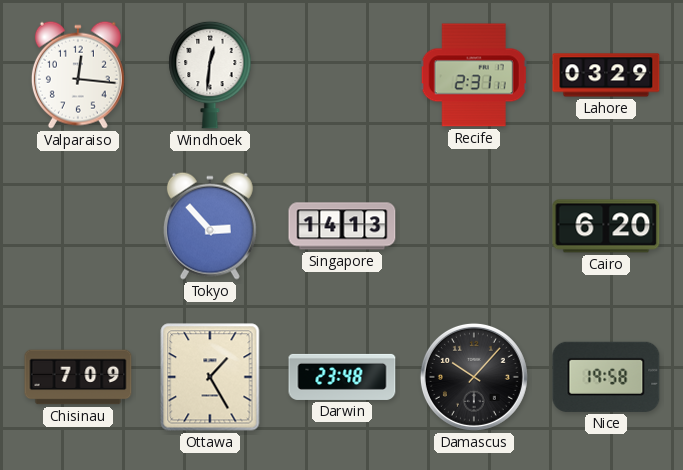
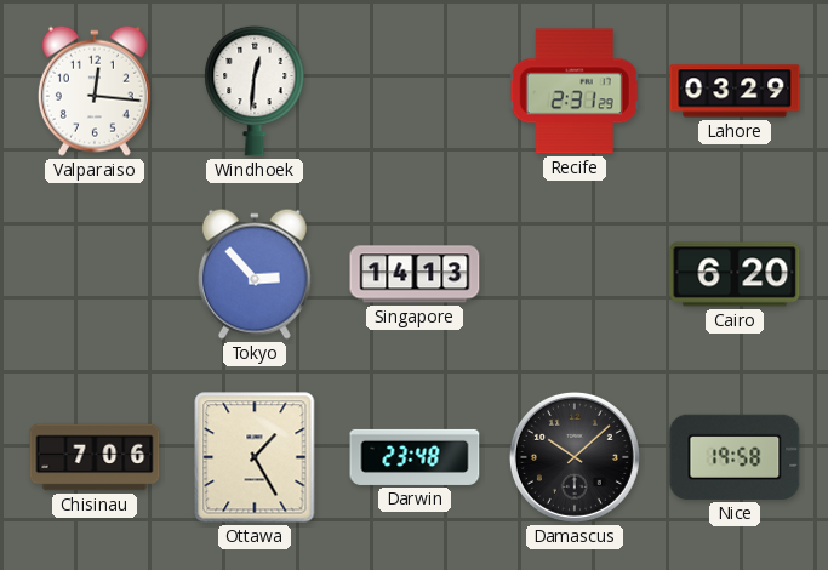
Recife: 2:31:11 -> 2:31:29
Chisinau: 7:09 -> 7:06
Damascus: 10:07 -> 10:08
